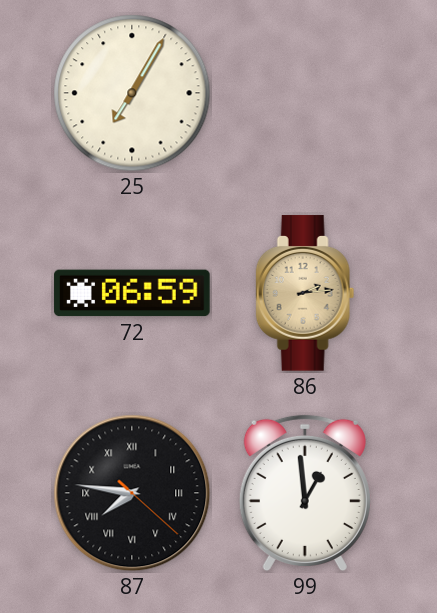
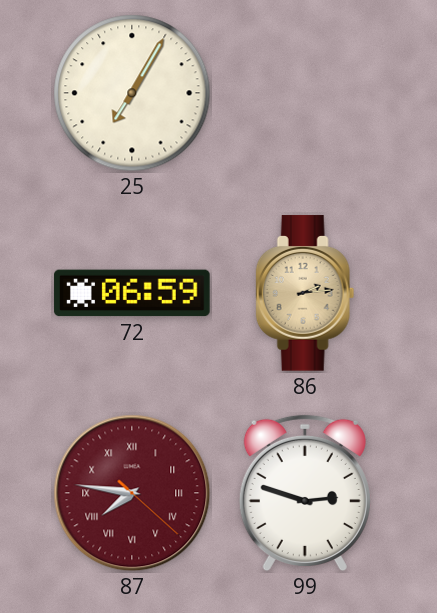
87 dial: black -> burgundy
99: 12:59 -> 2:48
